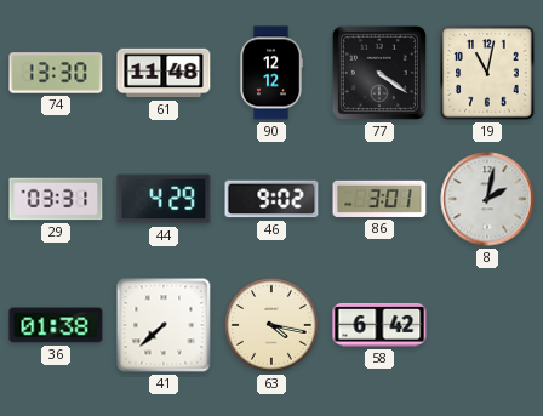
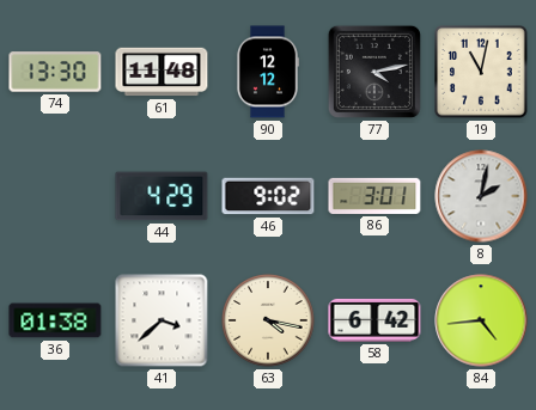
77: 4:21 -> 4:13
29: 03:31 -> none
41: 7:38 -> 3:38
84: none -> 4:44
